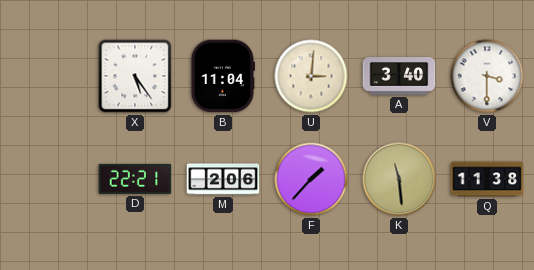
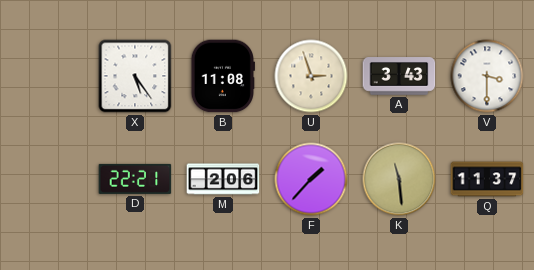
B: 11:04 -> 11:08
U: 3:01 -> 2:57
A: 3:40 -> 3:43
Q: 11:38 -> 11:37
